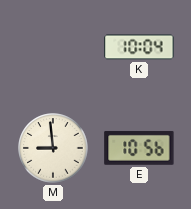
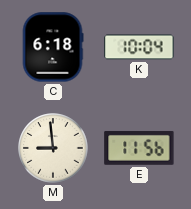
C: none -> 6:18
E: 10:56 -> 11:56
